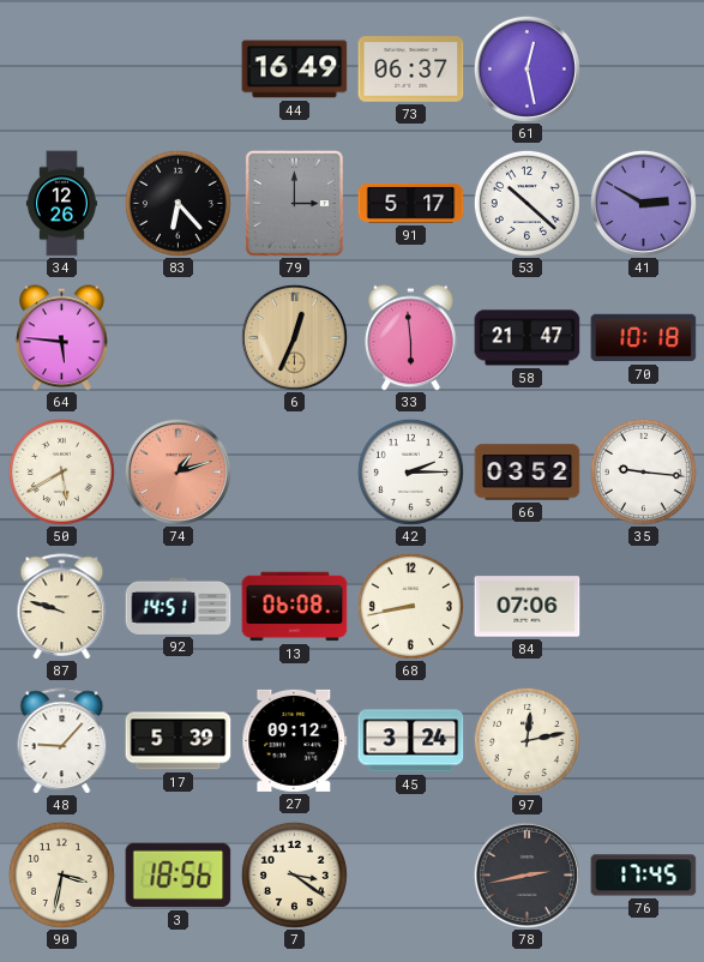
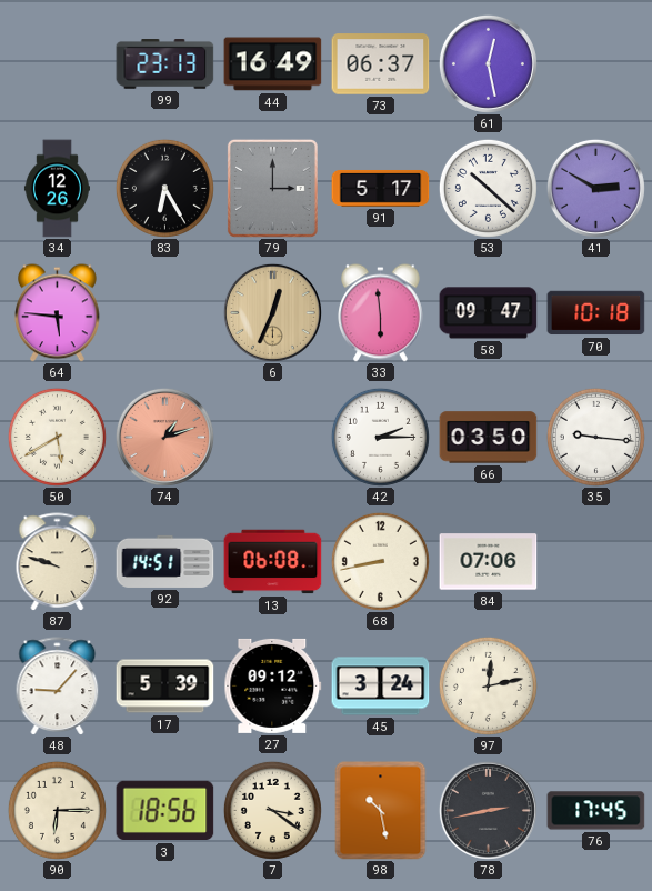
99: none -> 23:13
83: 6:23 -> 6:25
58: 21:47 -> 09:47
66: 03:52 -> 03:50
90: 3:32 -> 6:15
98: none -> 10:28
